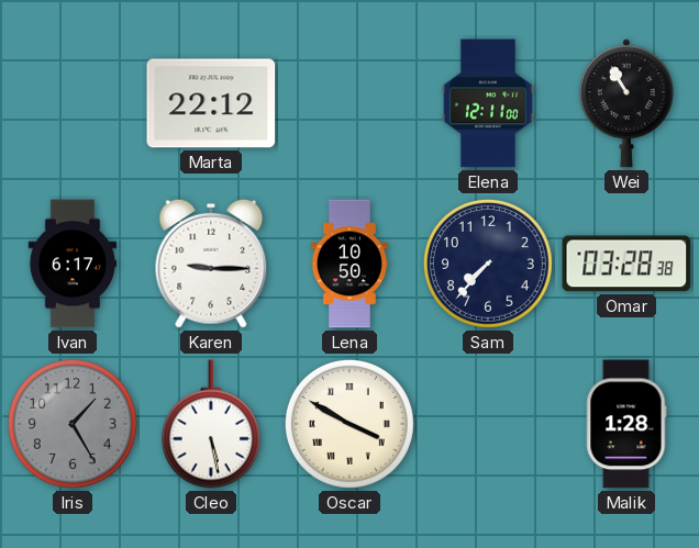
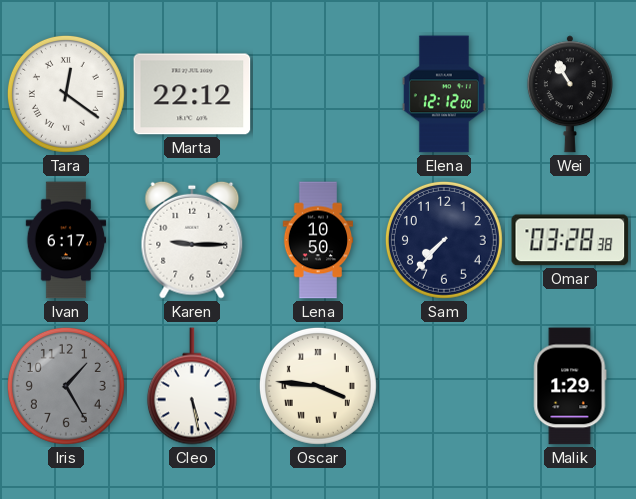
Tara: none -> 12:21
Elena: 12:11 -> 12:12
Oscar: 3:50 -> 3:46
Malik: 1:28 -> 1:29
